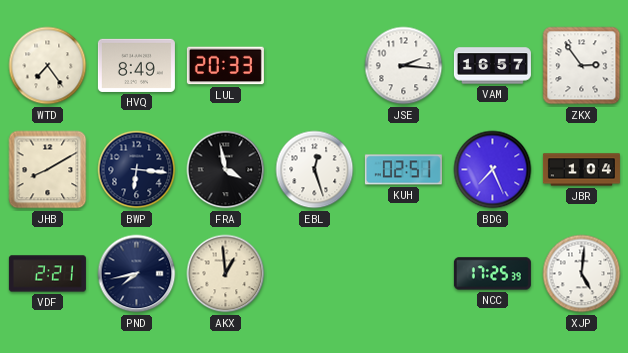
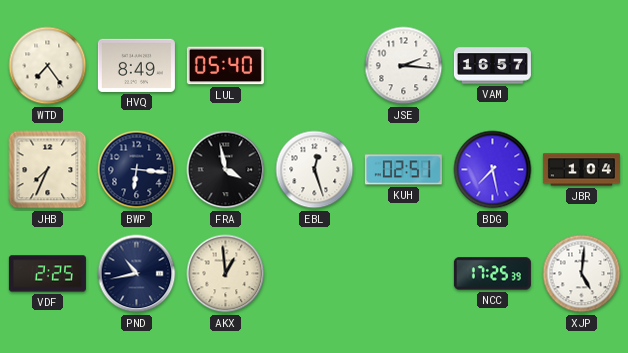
LUL: 20:33 -> 05:40
ZKX: 2:54 -> none
JHB: 8:10 -> 7:34
BDG: 7:26 -> 7:28
VDF: 2:21 -> 2:25
PND: 7:43 -> 10:43
